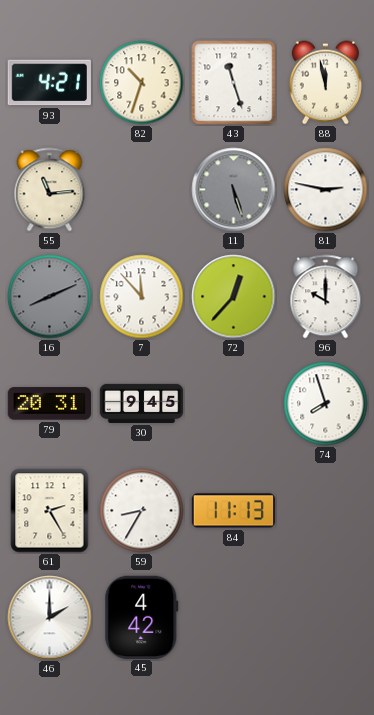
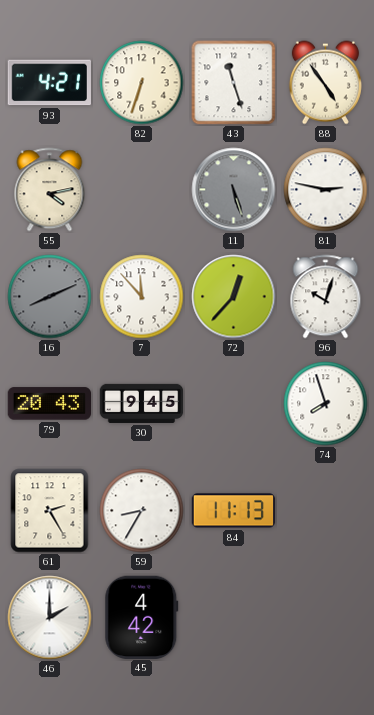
82: 10:33 -> 6:33
88: 11:58 -> 4:54
55: 11:14 -> 4:13
96: 10:00 -> 10:03
79: 20:31 -> 20:43
